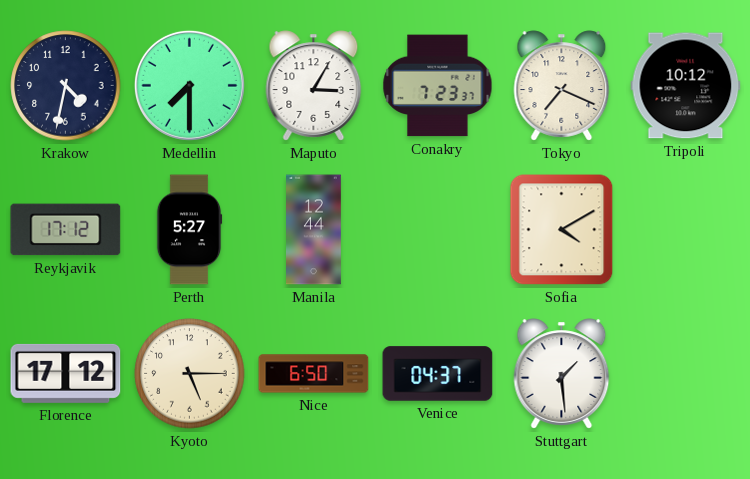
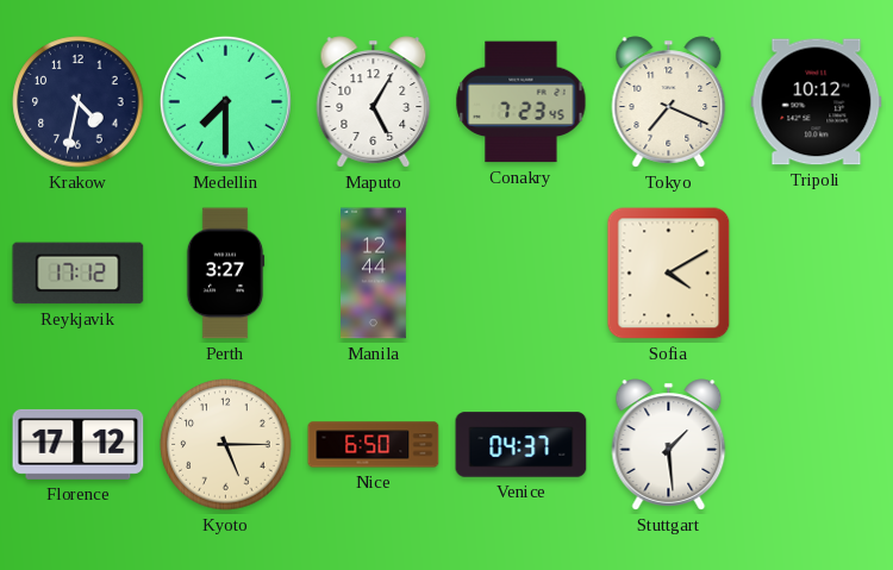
Maputo: 3:05 -> 5:05
Conakry: 7:23:37 -> 7:23:45
Perth: 5:27 -> 3:27
